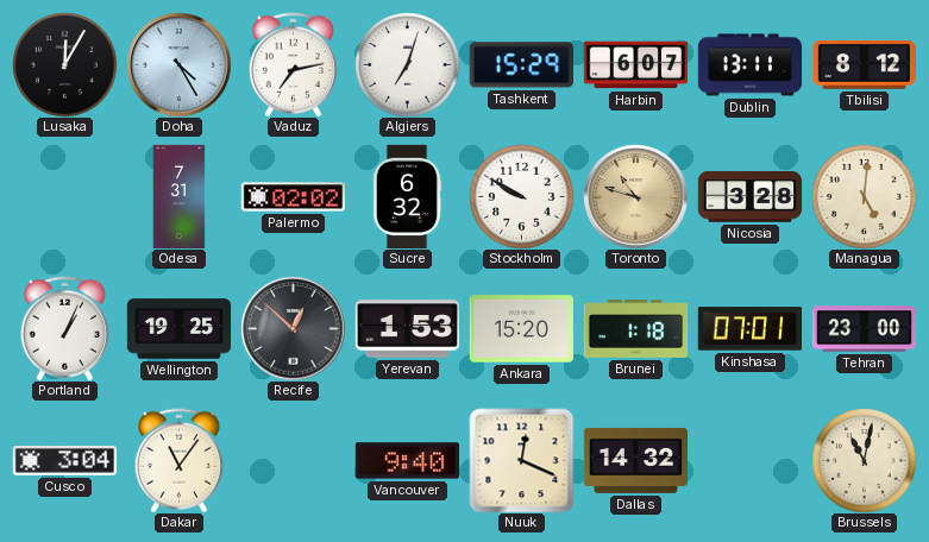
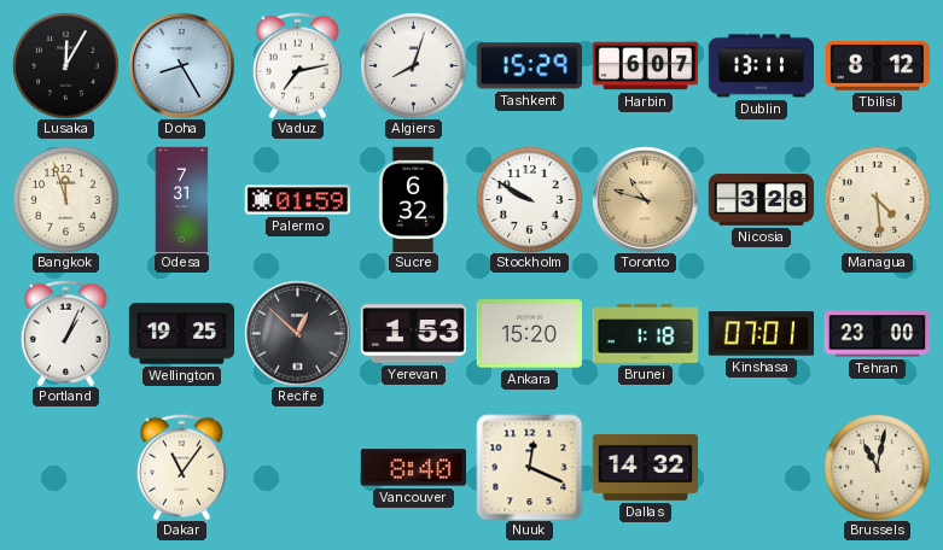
Doha: 4:25 -> 8:25
Algiers: 7:03 -> 8:03
Bangkok: none -> 11:57
Palermo: 02:02 -> 01:59
Managua: 5:01 -> 4:29
Cusco: 3:04 -> none
Vancouver: 9:40 -> 8:40
